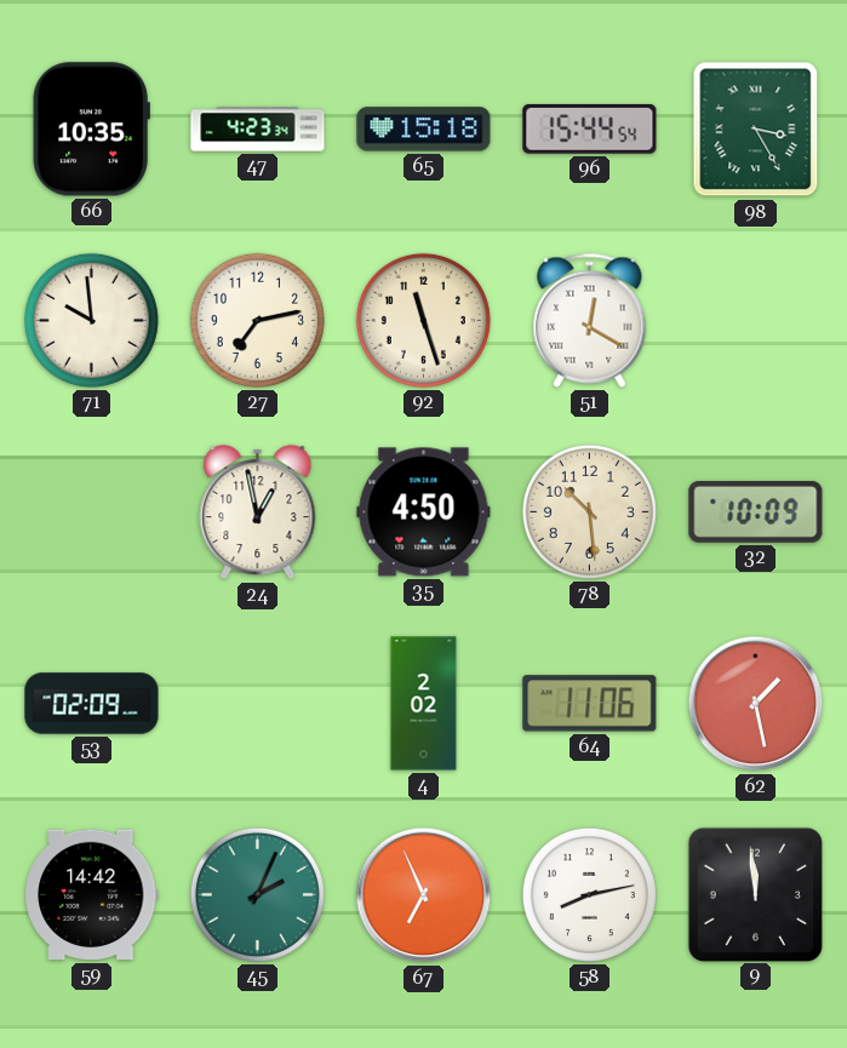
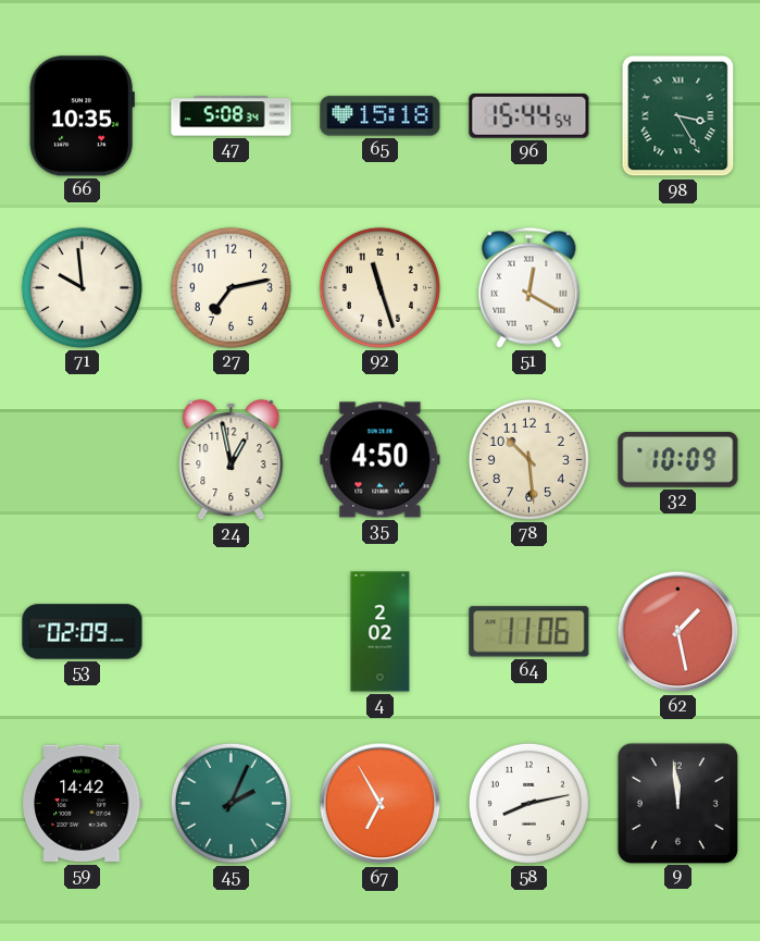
47: 4:23 -> 5:08
67: 6:56 -> 6:55
